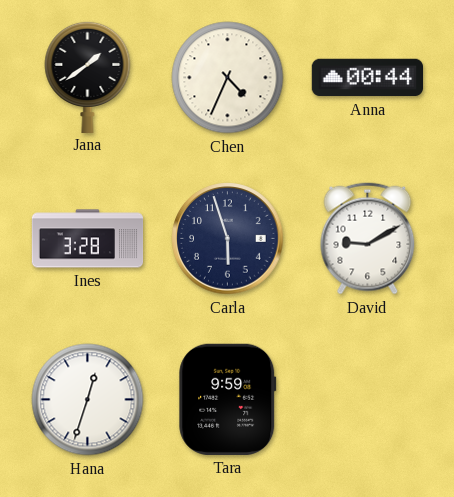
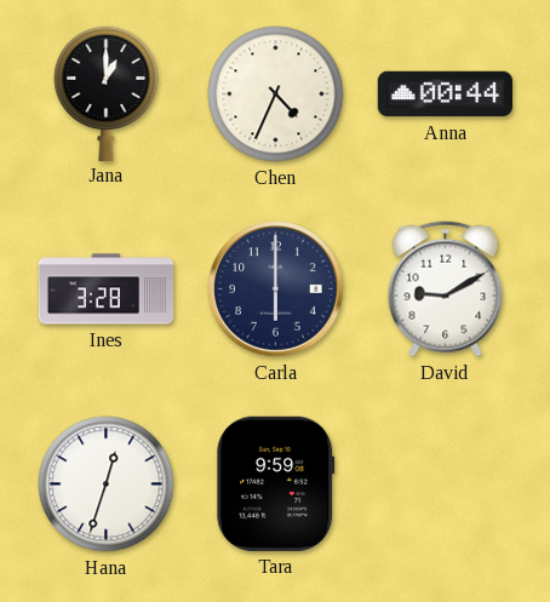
Jana: 1:39 -> 1:00
Carla: 5:57 -> 6:00
